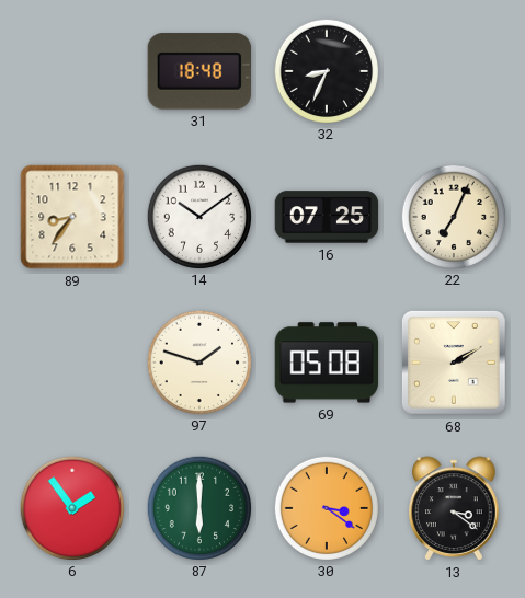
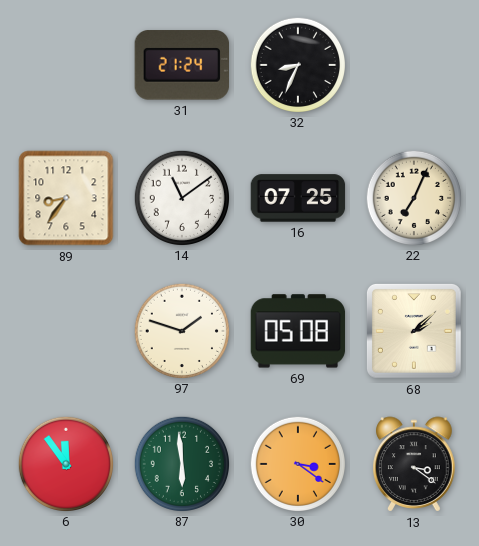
31: 18:48 -> 21:24
14: 10:09 -> 11:09
68: 2:10 -> 2:08
6: 1:54 -> 11:54
87: 6:00 -> 5:59
